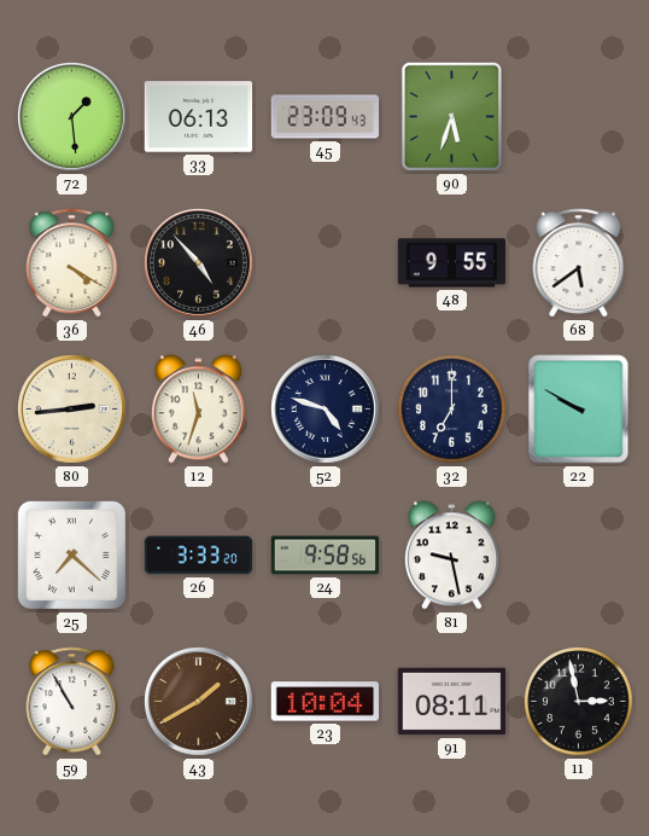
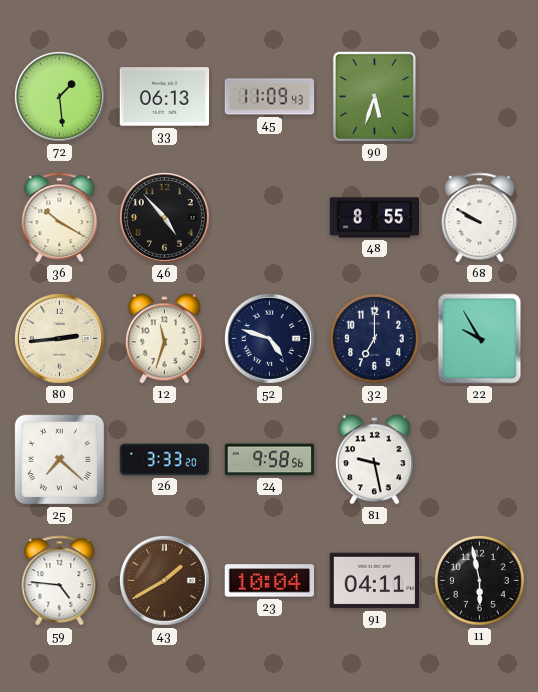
45: 23:09 -> 11:09
36: 4:20 -> 10:20
48: 9:55 -> 8:55
68: 5:39 -> 9:50
22: 9:50 -> 9:55
59: 10:55 -> 4:46
91: 08:11 -> 04:11
11: 2:58 -> 5:58
